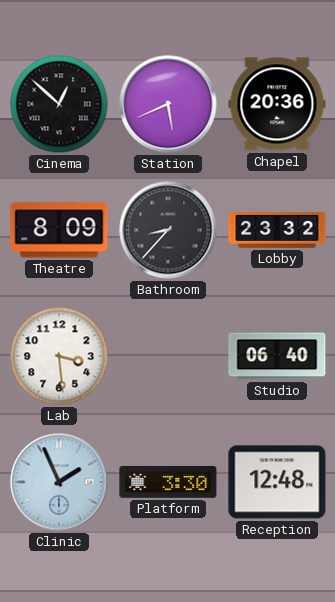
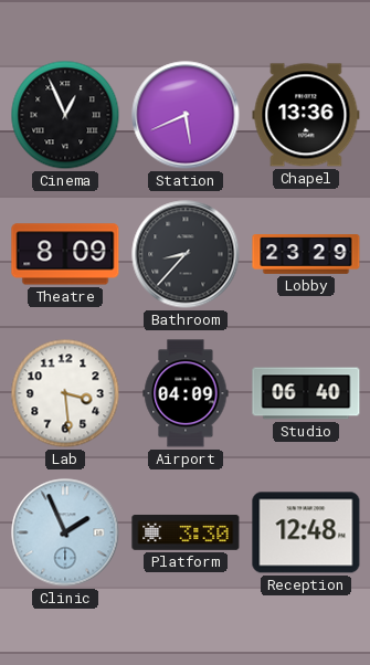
Cinema: 12:52 -> 12:56
Chapel: 20:36 -> 13:36
Lobby: 23:32 -> 23:29
Airport: none -> 04:09
